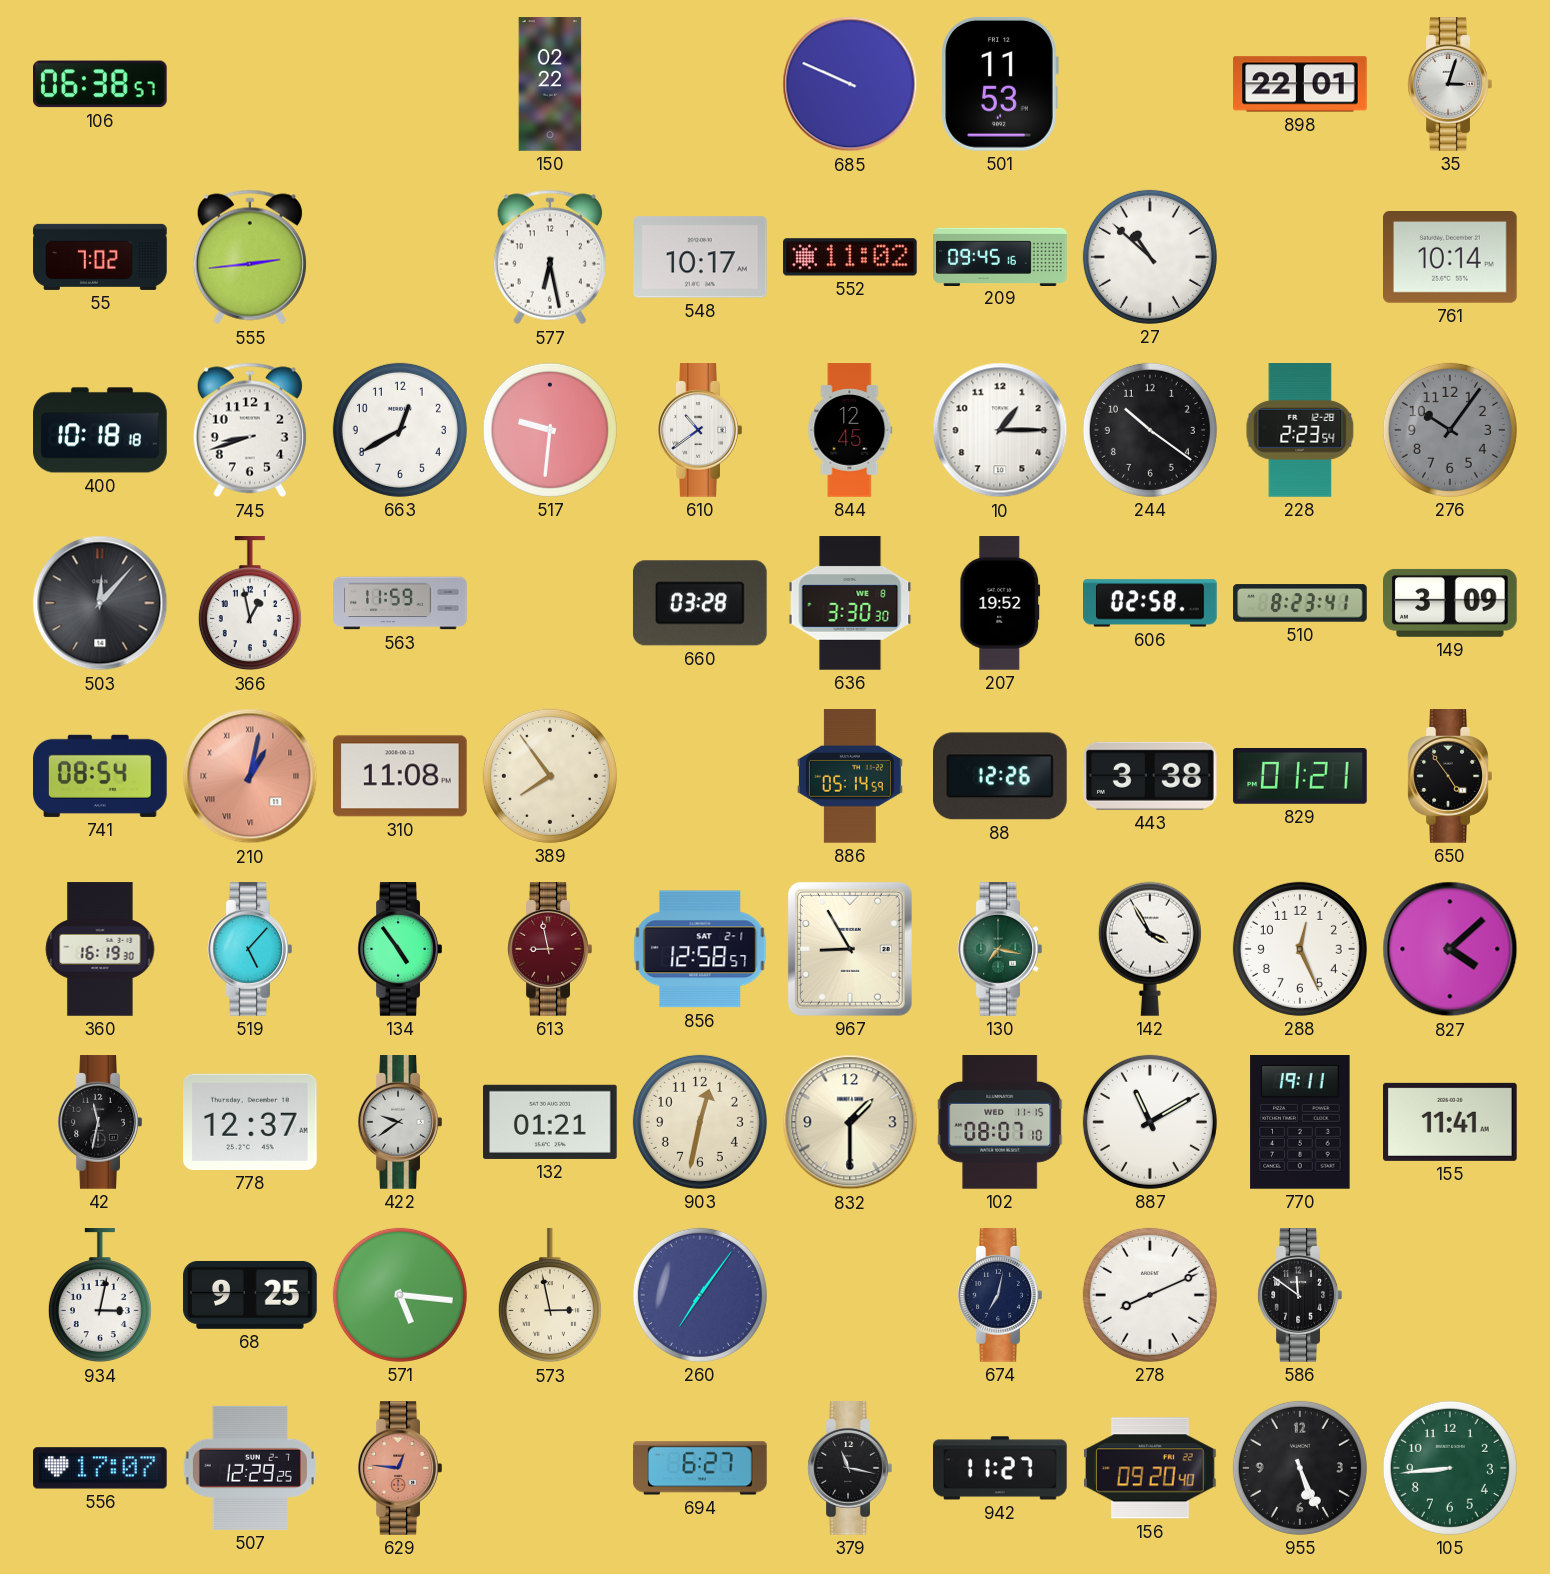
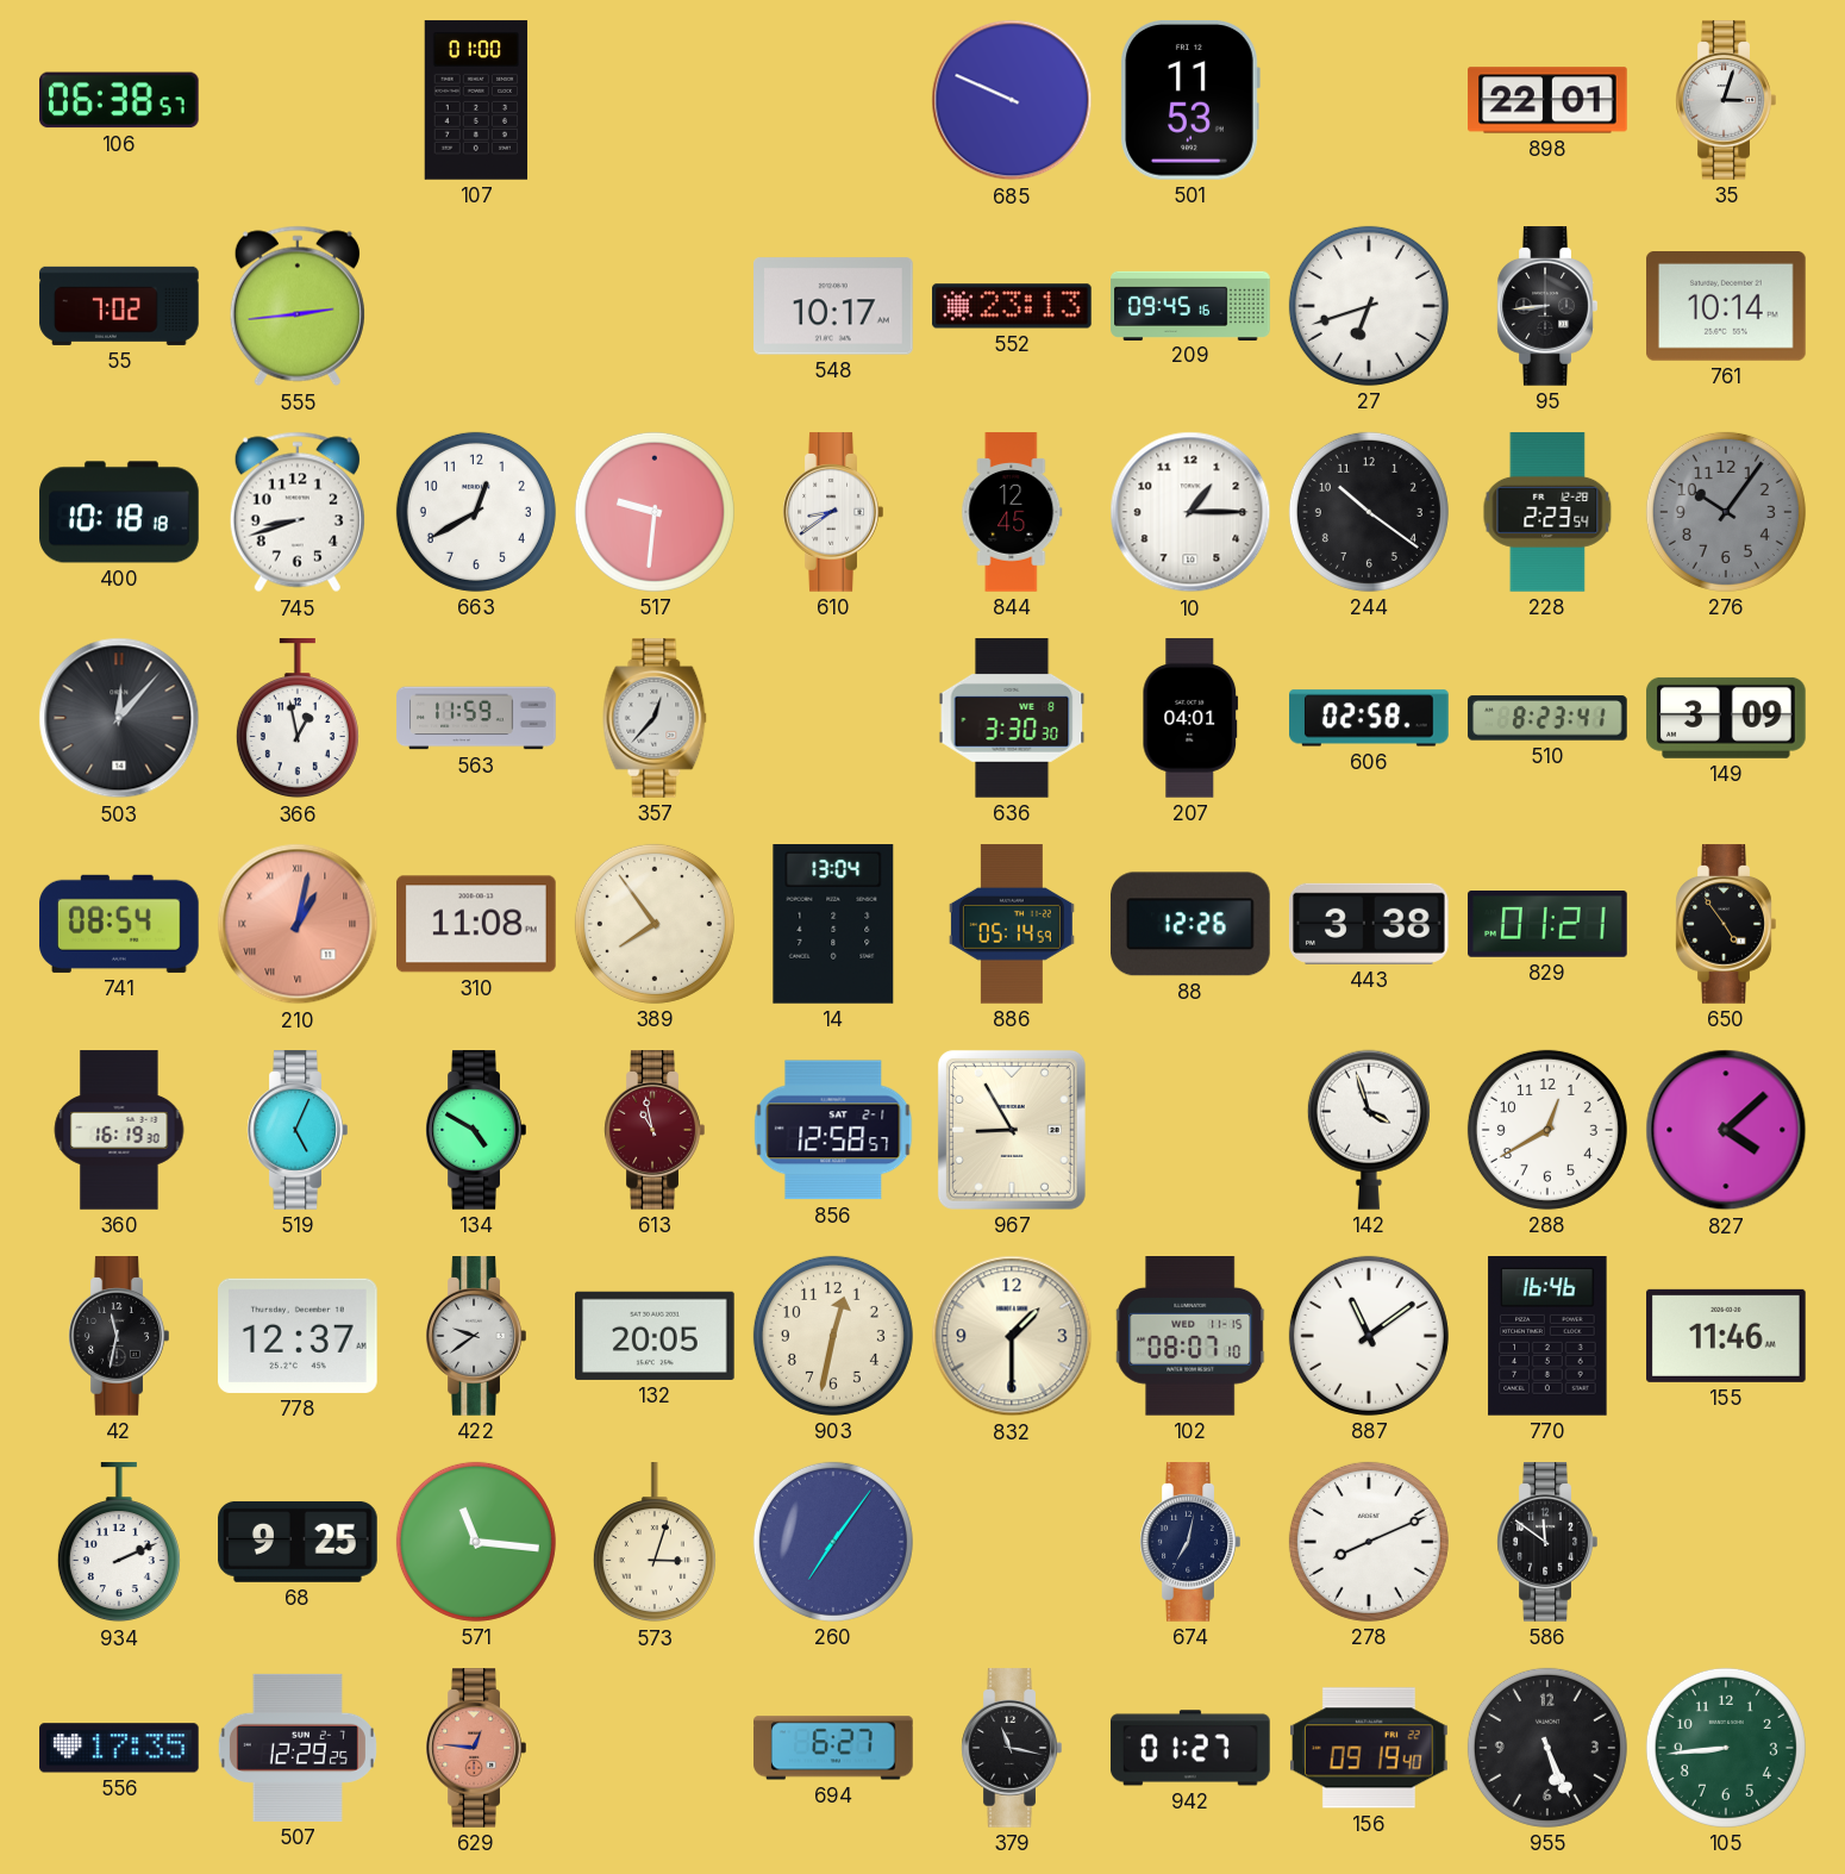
107: none -> 01:00
150: 02:22 -> none
577: 6:28 -> none
552: 11:02 -> 23:13
27: 10:52 -> 6:42
95: none -> 8:44
610: 10:39 -> 8:39
357: none -> 12:37
660: 03:28 -> none
207: 19:52 -> 04:01
14: none -> 13:04
519: 5:07 -> 5:04
134: 4:54 -> 4:50
613: 8:58 -> 10:58
130: 7:17 -> none
142: 3:55 -> 3:57
288: 12:26 -> 12:40
132: 01:21 -> 20:05
887: 11:10 -> 11:09
770: 19:11 -> 16:46
155: 11:41 -> 11:46
934: 3:02 -> 2:11
571: 5:16 -> 11:16
573: 2:58 -> 3:03
556: 17:07 -> 17:35
942: 11:27 -> 01:27
156: 09:20 -> 09:19
